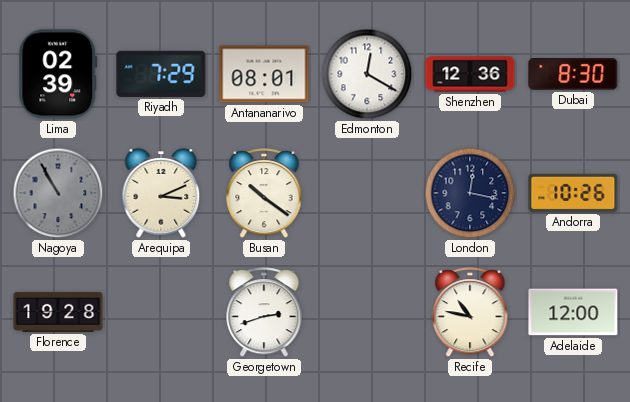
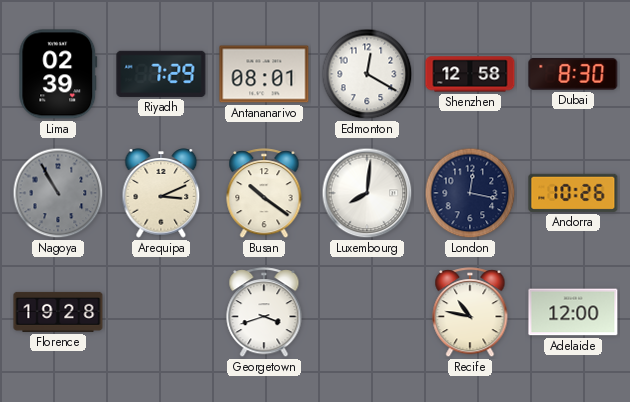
Shenzhen: 12:36 -> 12:58
Luxembourg: none -> 8:01
Georgetown: 2:42 -> 3:42
